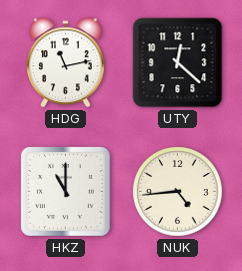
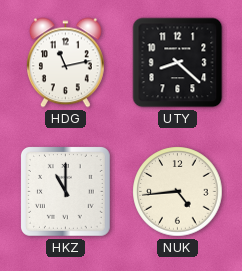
UTY: 12:22 -> 8:22
